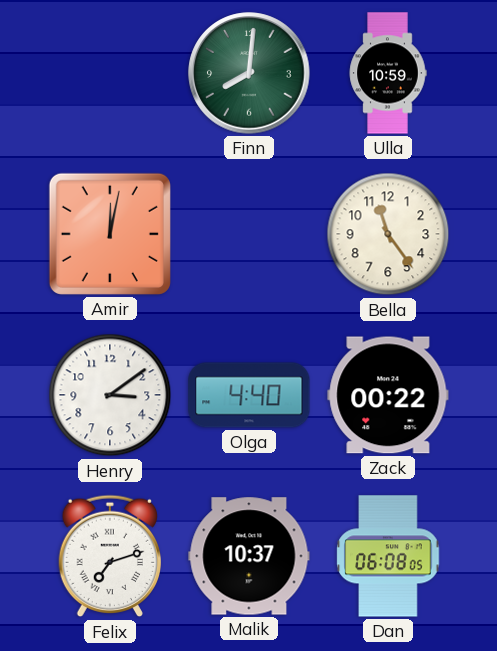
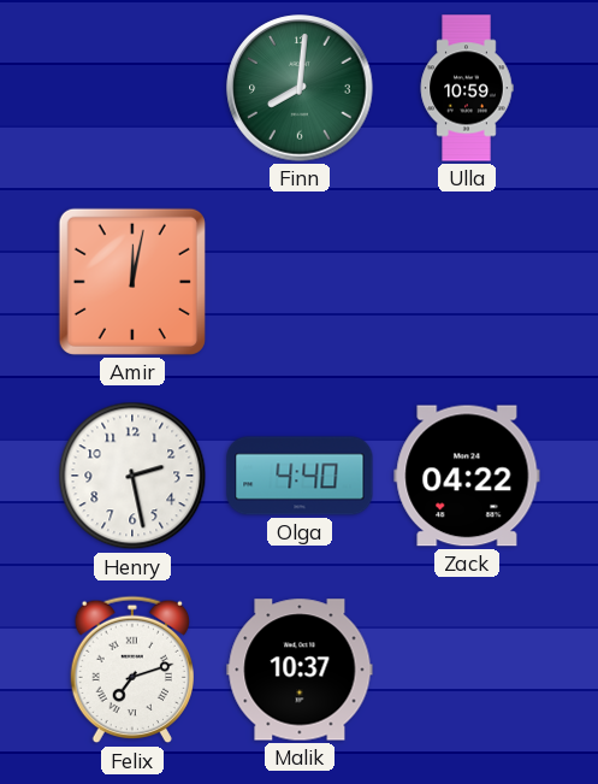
Bella: 11:24 -> none
Henry: 3:09 -> 2:28
Zack: 00:22 -> 04:22
Dan: 06:08 -> none
